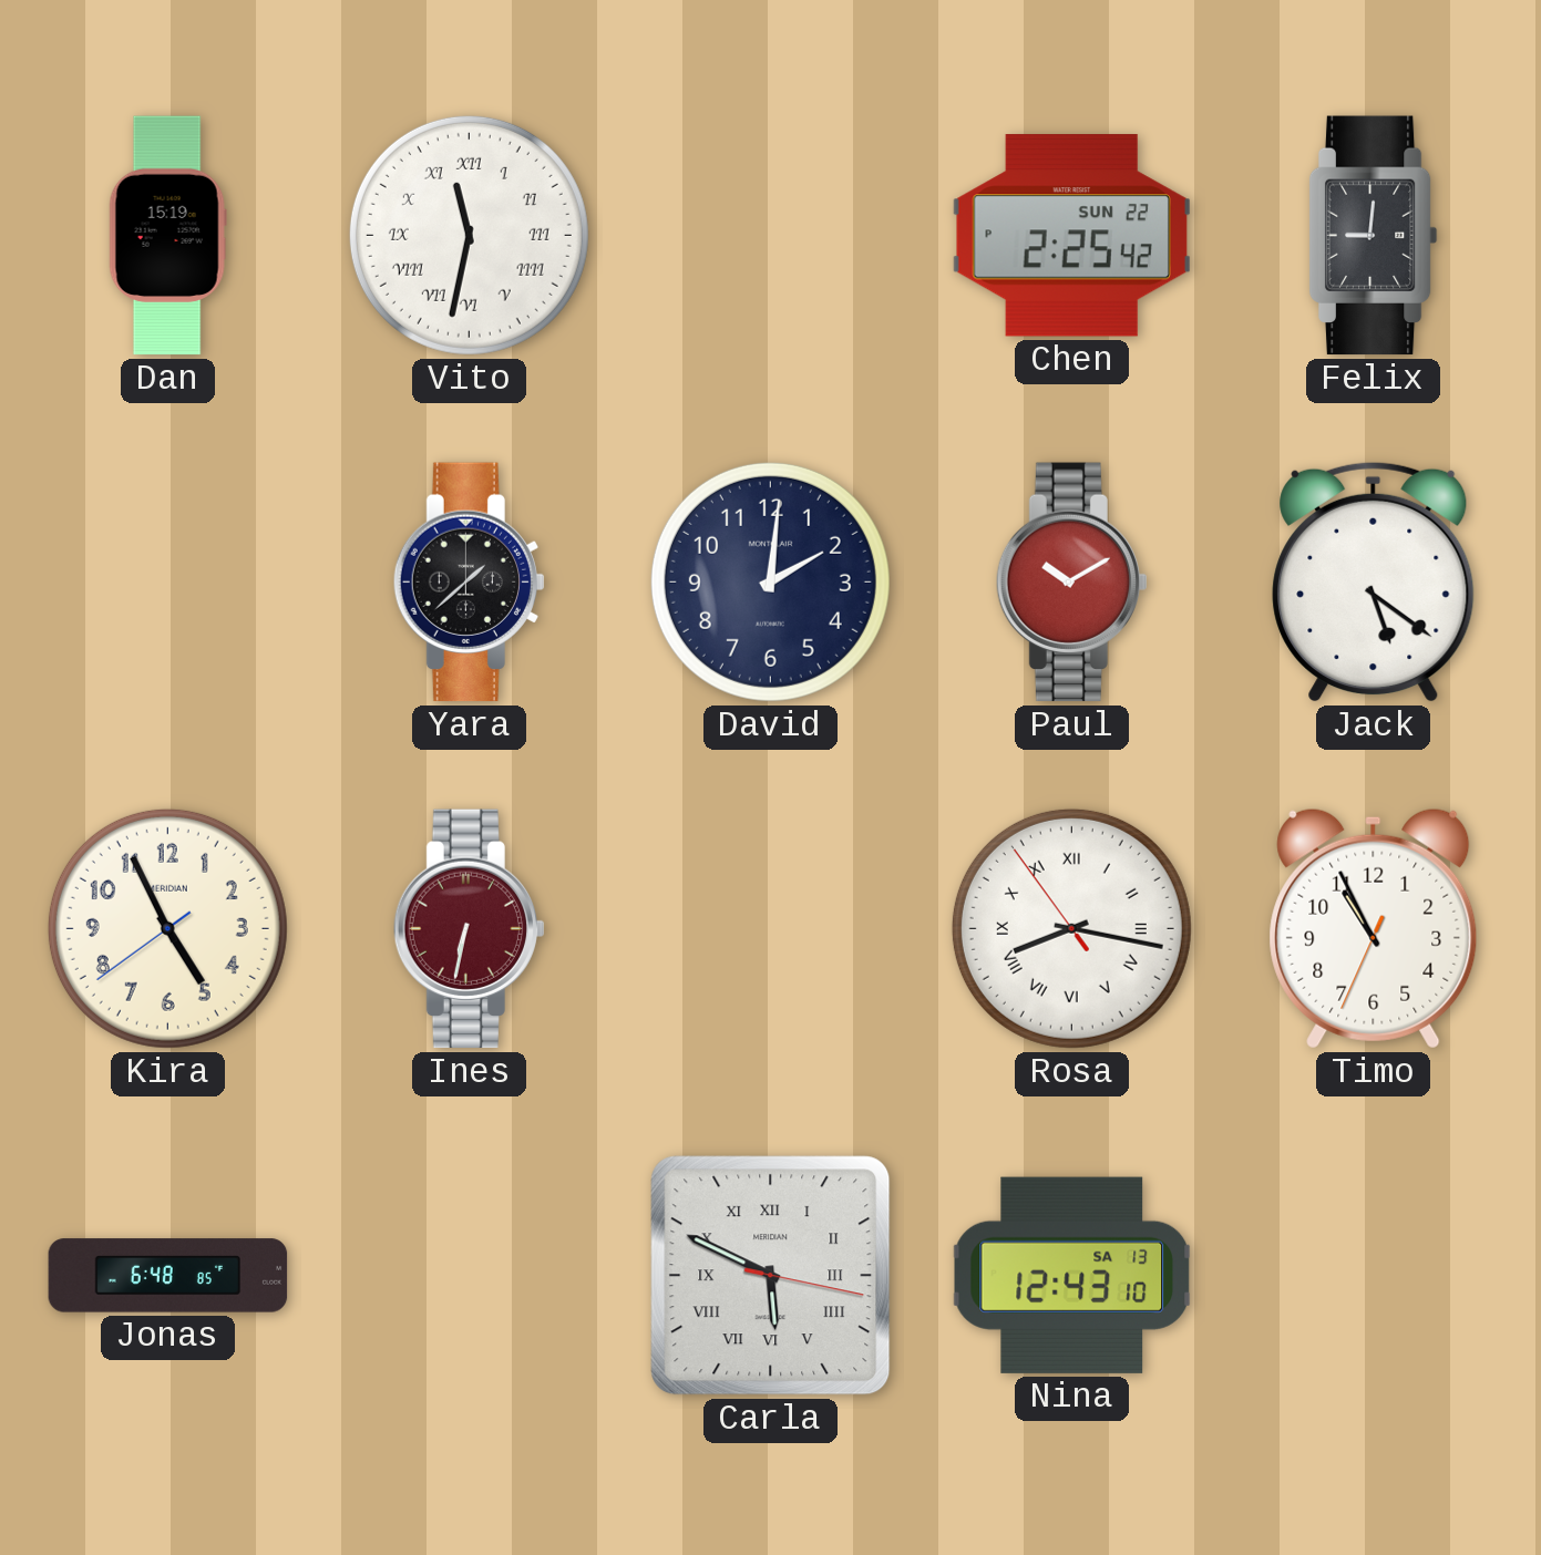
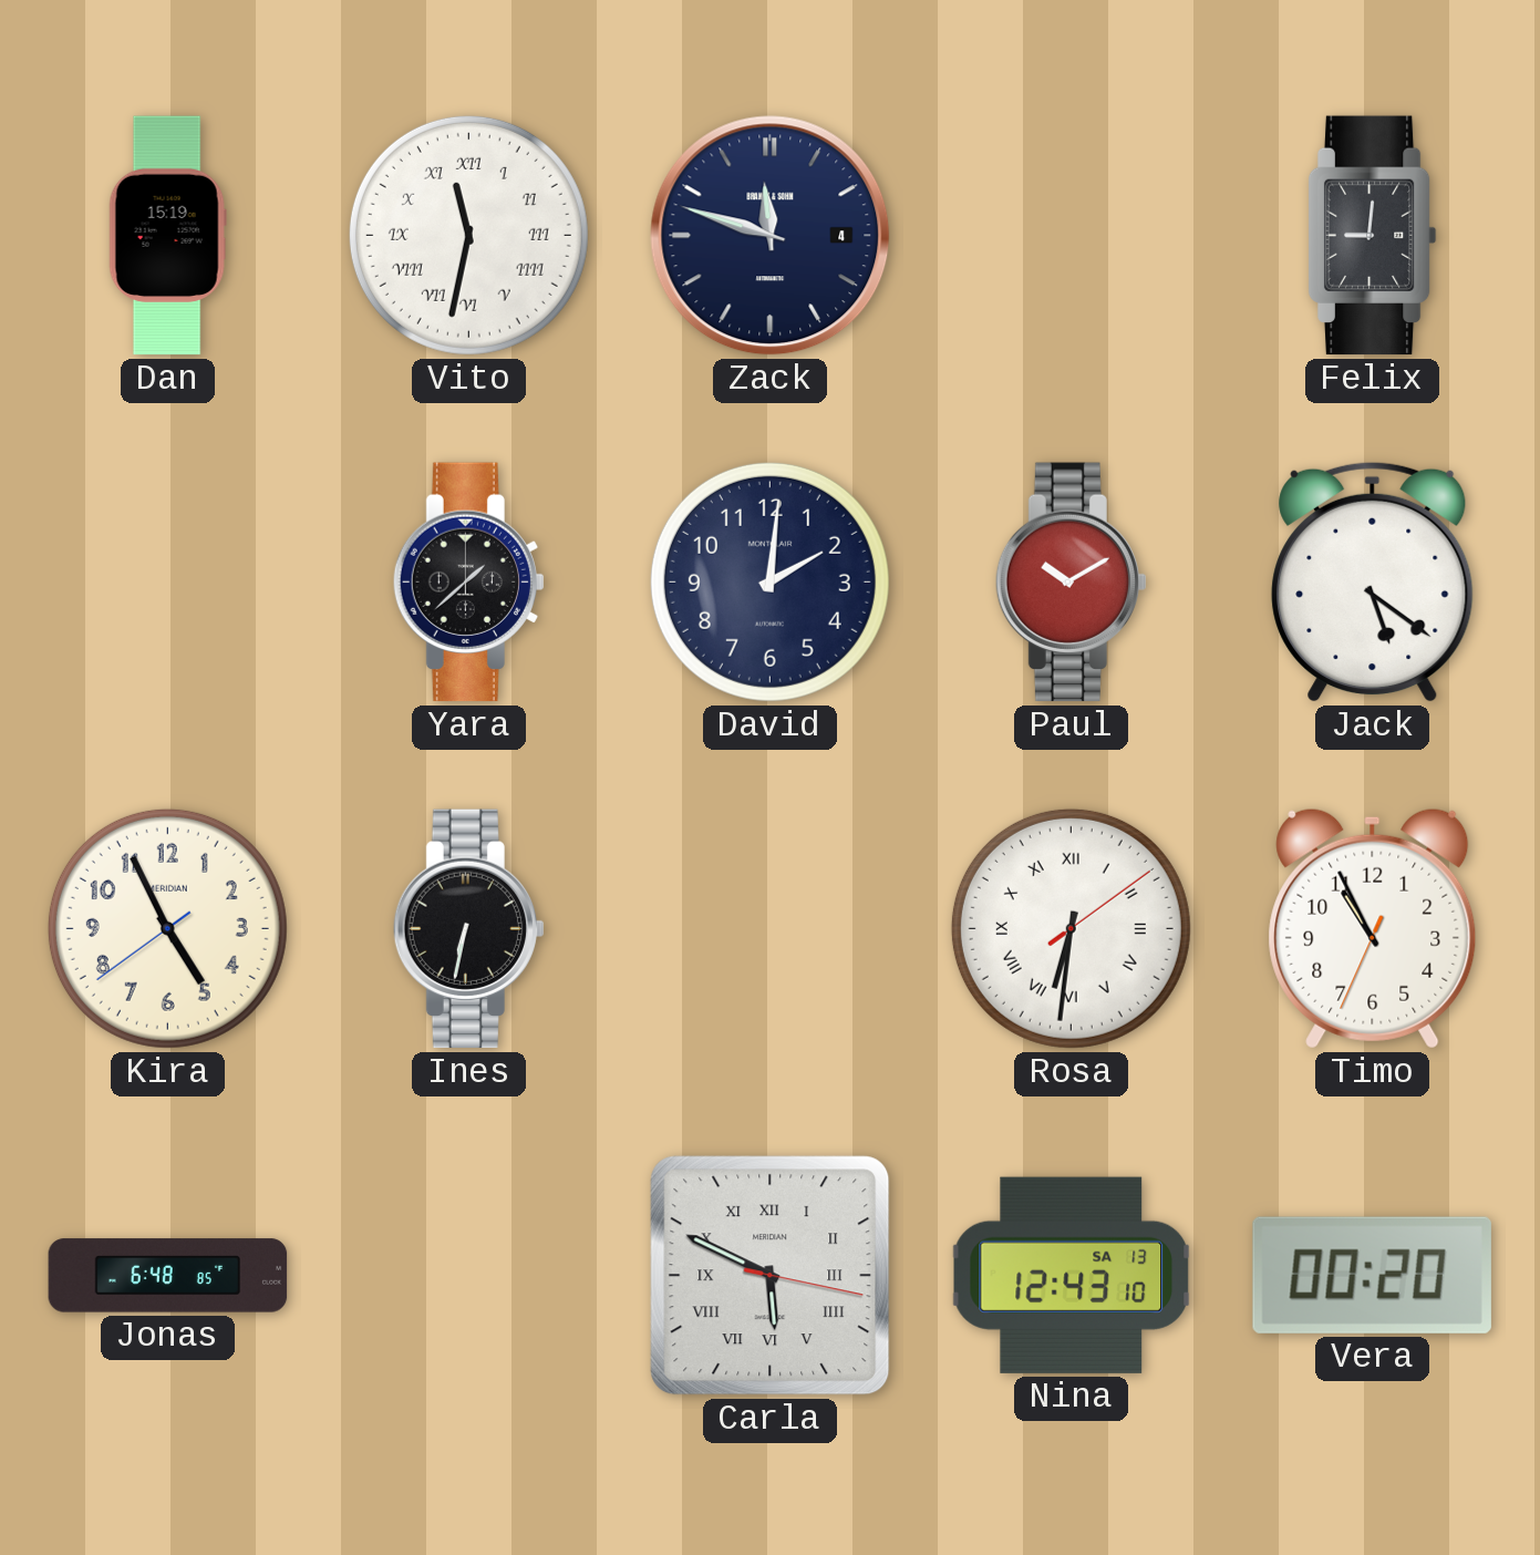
Zack: none -> 11:48
Chen: 2:25 -> none
Ines dial: burgundy -> black
Rosa: 8:16 -> 6:31
Vera: none -> 00:20
